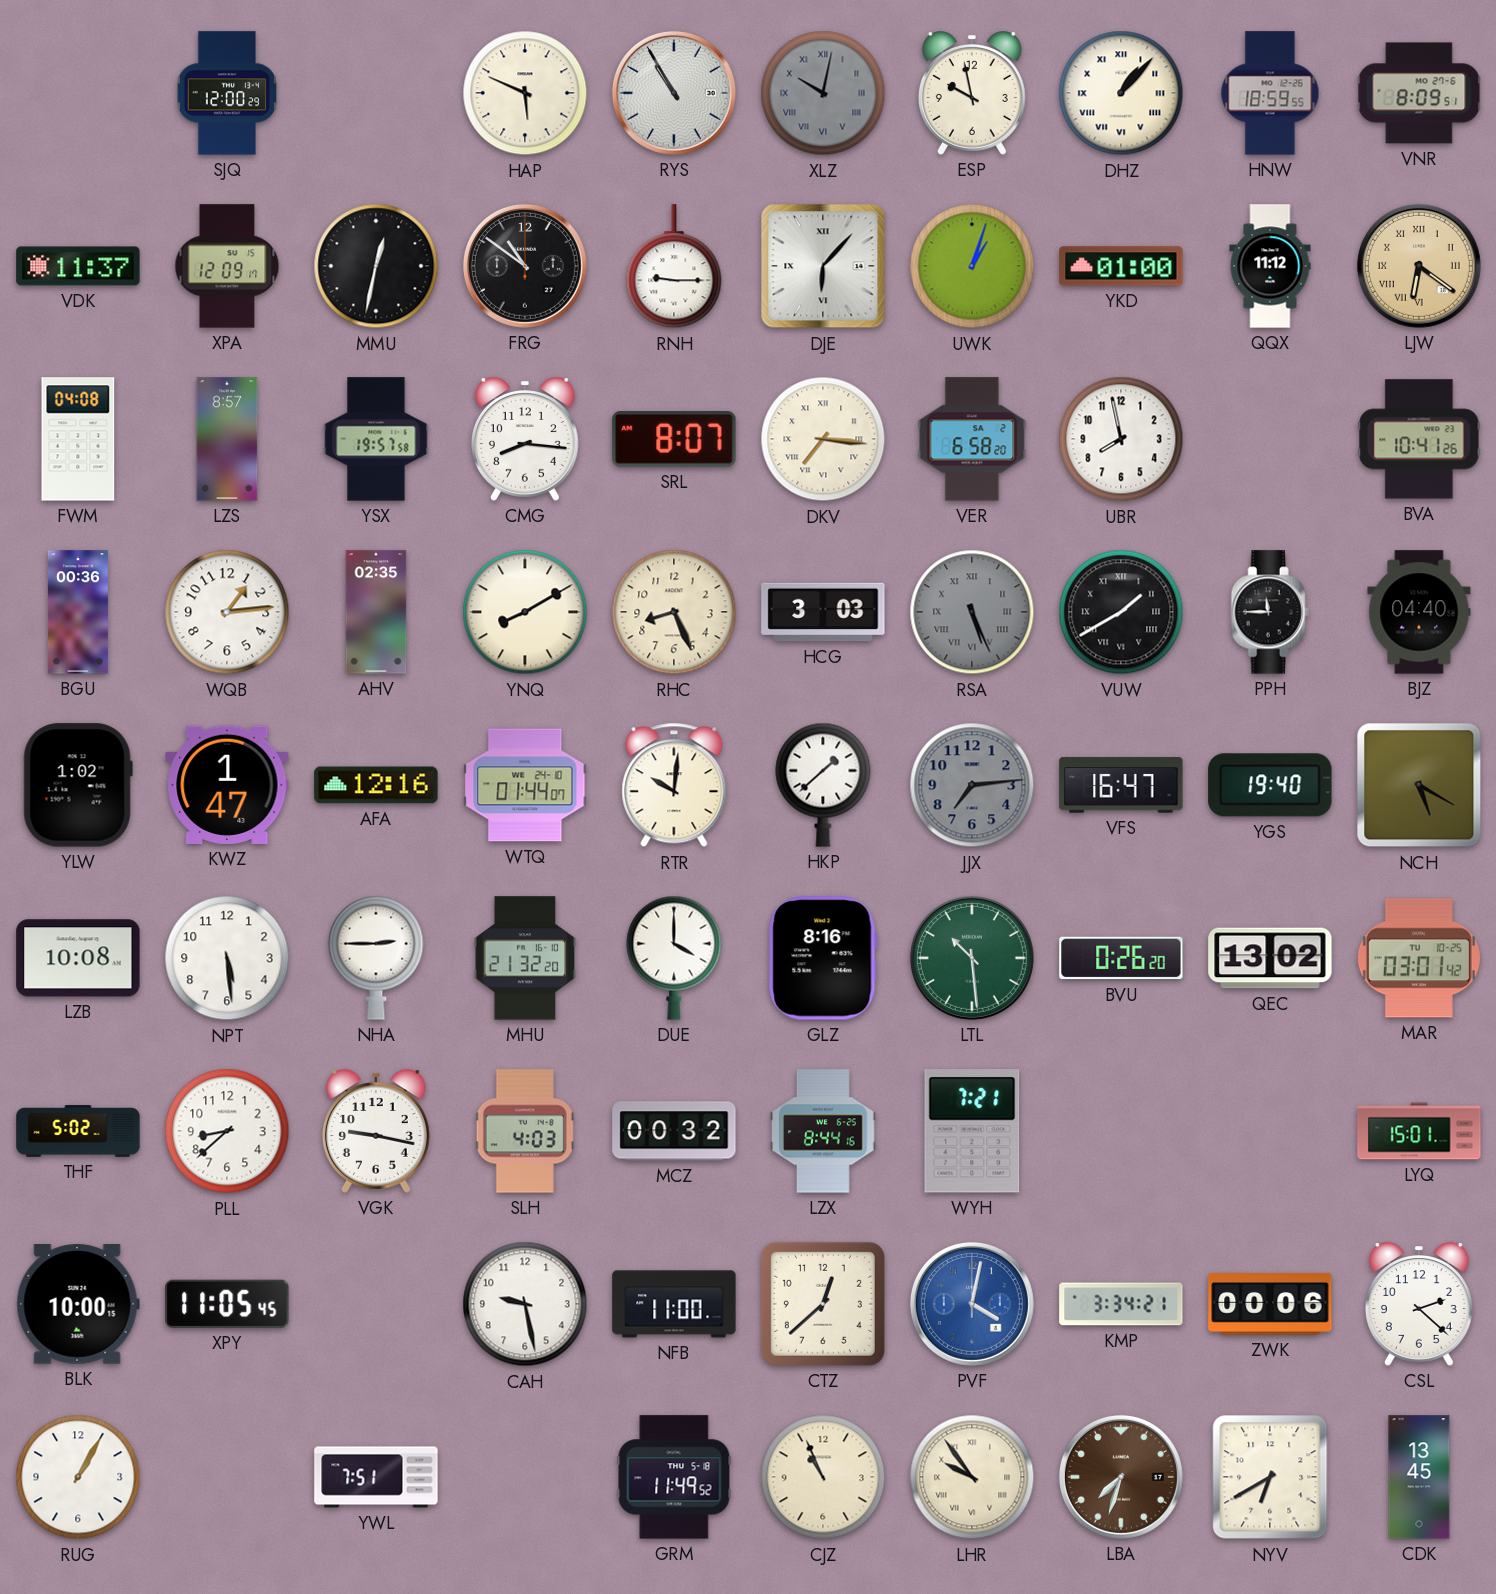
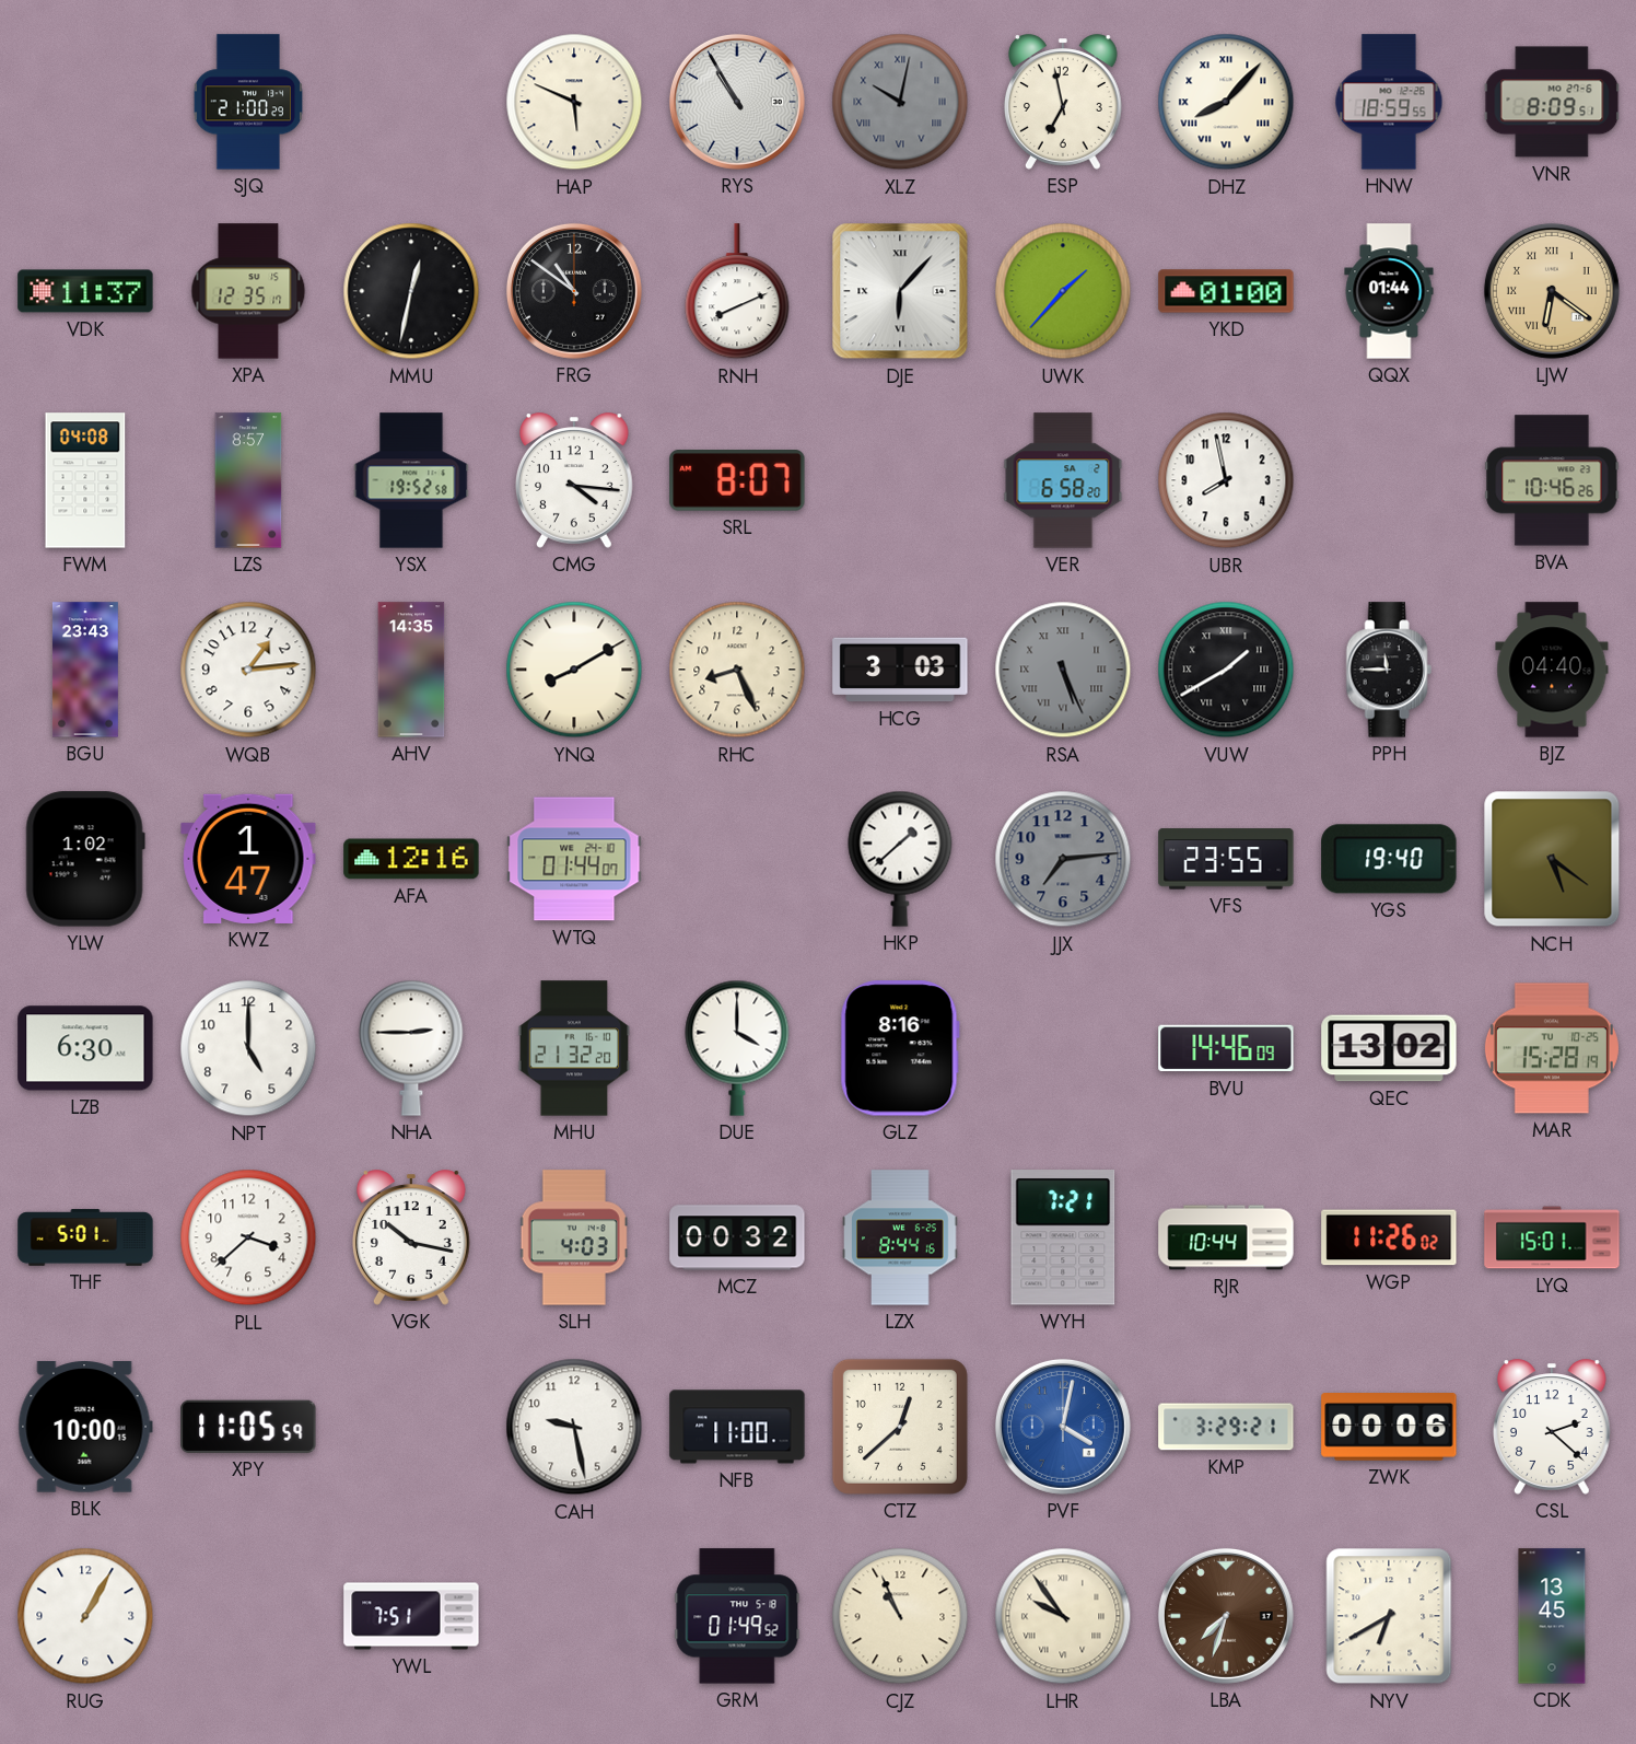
SJQ: 12:00 -> 21:00
ESP: 9:58 -> 6:58
DHZ: 1:07 -> 8:07
XPA: 12:09 -> 12:35
RNH: 9:15 -> 8:11
UWK: 1:03 -> 1:37
QQX: 11:12 -> 01:44
YSX: 19:57 -> 19:52
CMG: 8:16 -> 4:16
DKV: 7:16 -> none
BVA: 10:41 -> 10:46
BGU: 00:36 -> 23:43
AHV: 02:35 -> 14:35
RTR: 10:01 -> none
VFS: 16:47 -> 23:55
NCH: 5:20 -> 5:21
LZB: 10:08 -> 6:30
NPT: 5:29 -> 5:00
LTL: 10:29 -> none
BVU: 0:26 -> 14:46
MAR: 03:01 -> 15:28
THF: 5:02 -> 5:01
PLL: 8:38 -> 3:38
VGK: 9:17 -> 10:17
RJR: none -> 10:44
WGP: none -> 11:26
XPY: 11:05:45 -> 11:05:59
KMP: 3:34 -> 3:29
GRM: 11:49 -> 01:49
